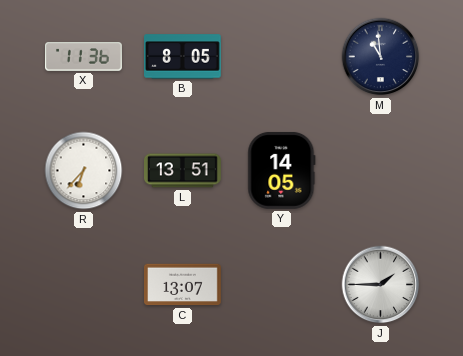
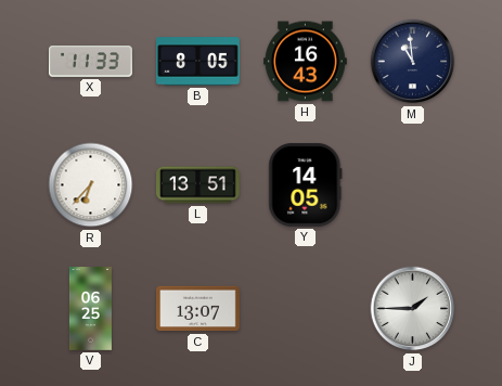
X: 11:36 -> 11:33
H: none -> 16:43
V: none -> 06:25
